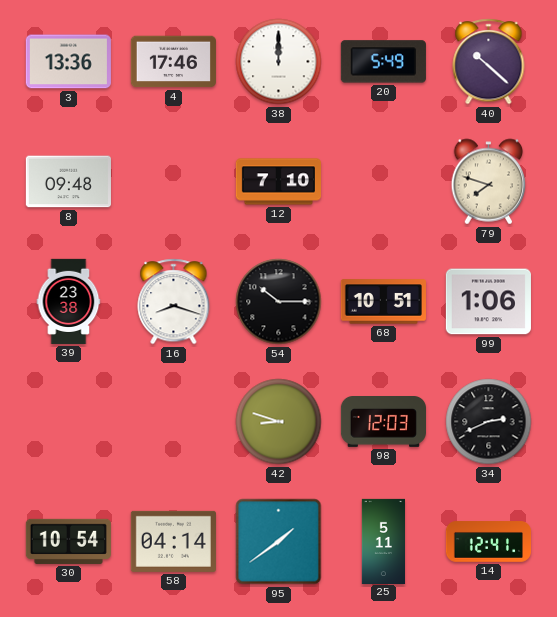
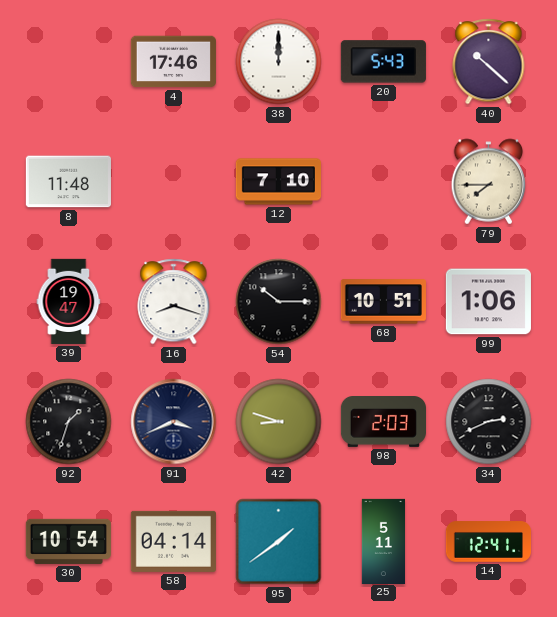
3: 13:36 -> none
20: 5:49 -> 5:43
8: 09:48 -> 11:48
79: 7:48 -> 7:45
39: 23:38 -> 19:47
92: none -> 1:33
91: none -> 3:41
98: 12:03 -> 2:03
